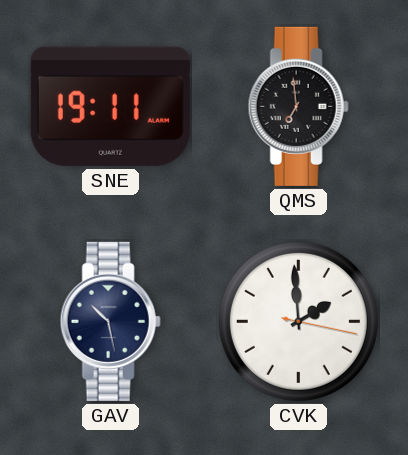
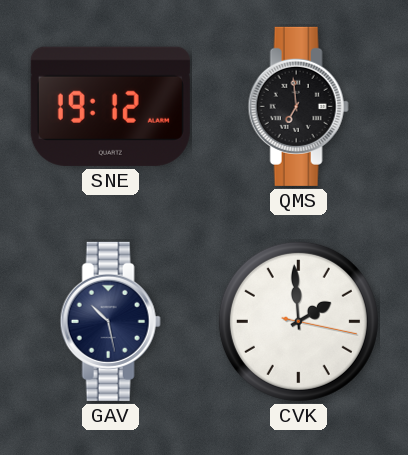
SNE: 19:11 -> 19:12
